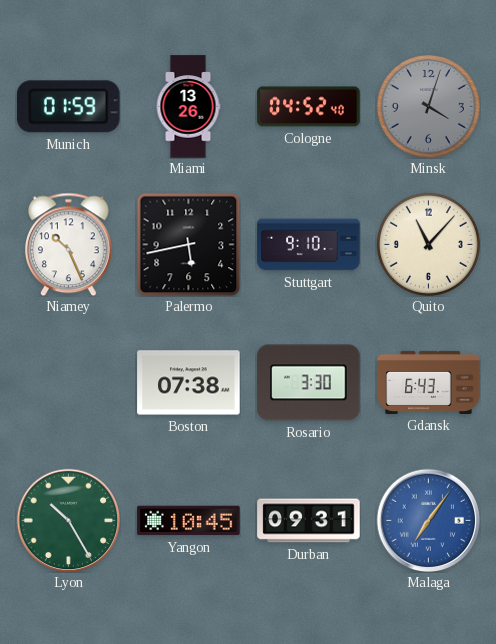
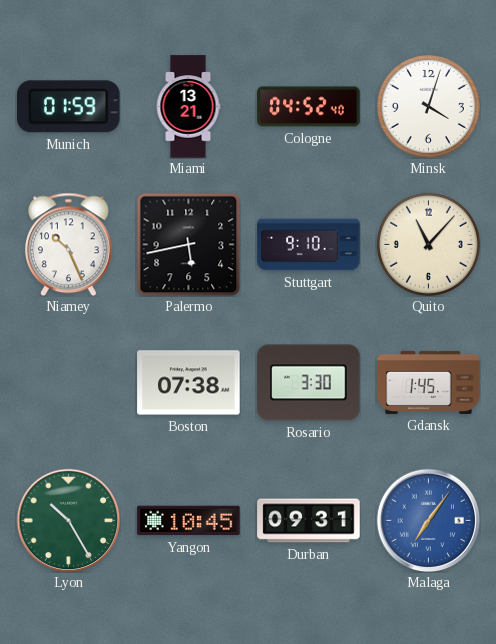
Miami: 13:26 -> 13:21
Minsk dial: grey -> white
Gdansk: 6:43 -> 1:45
